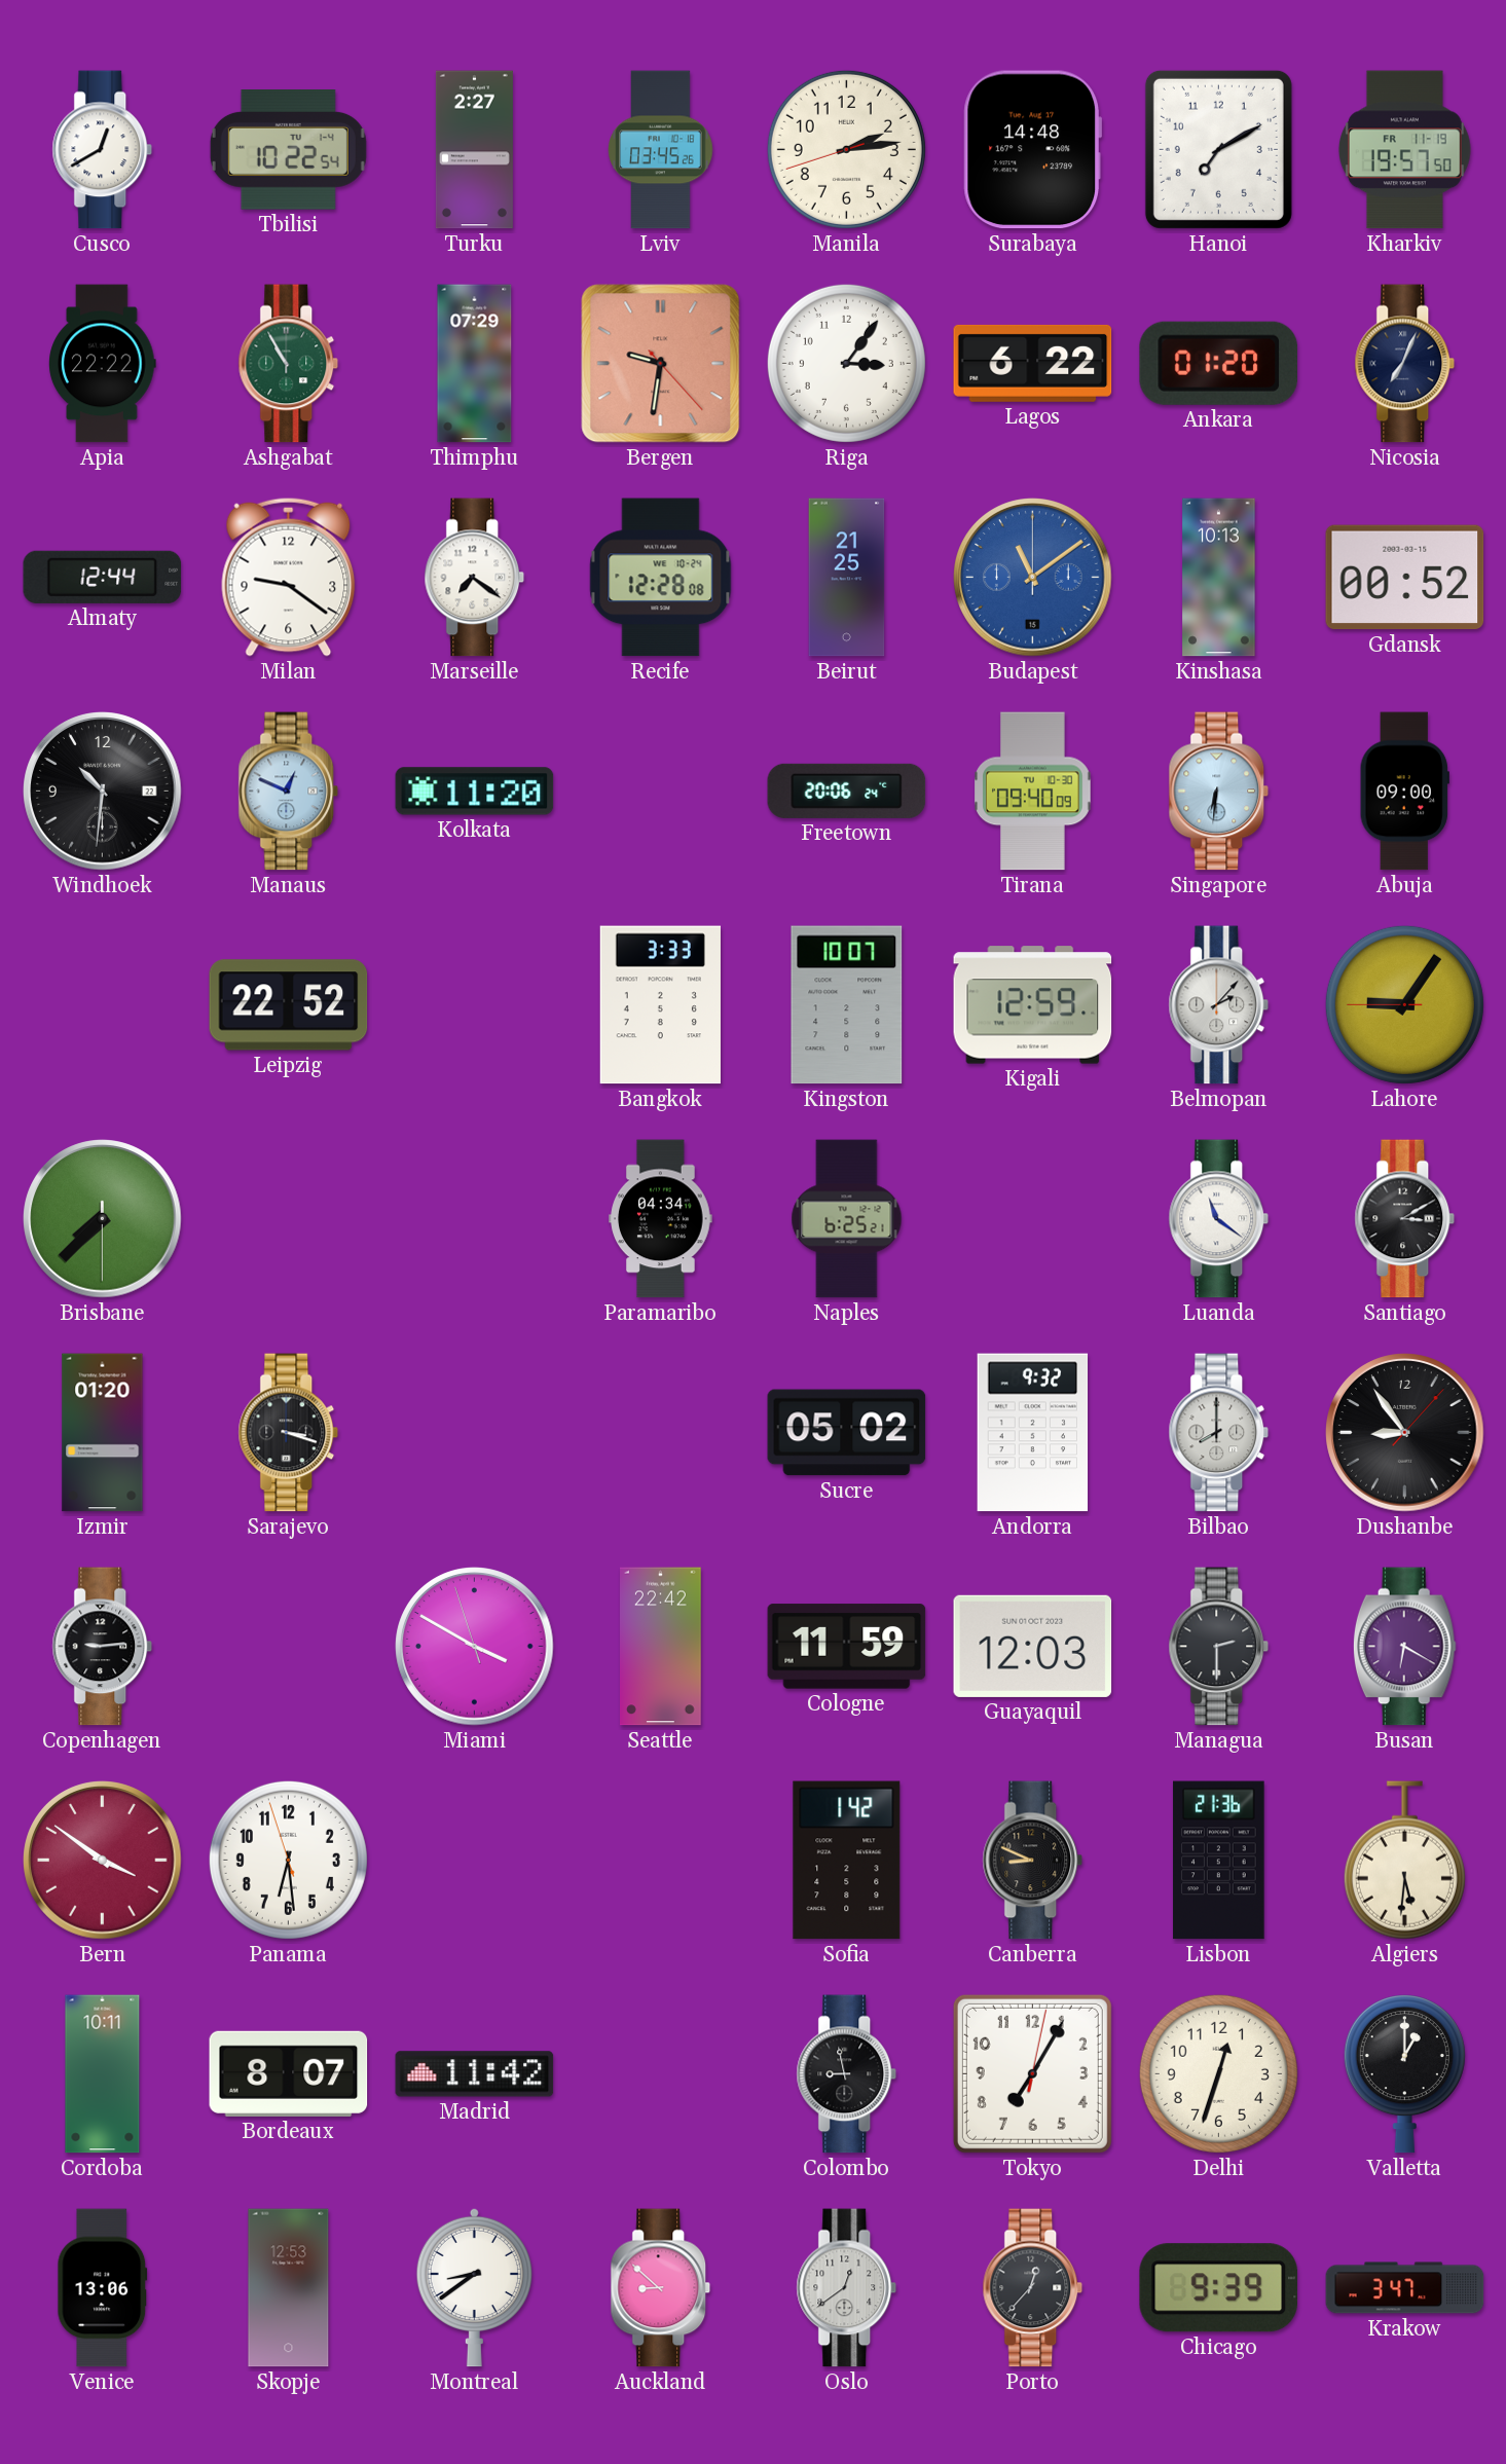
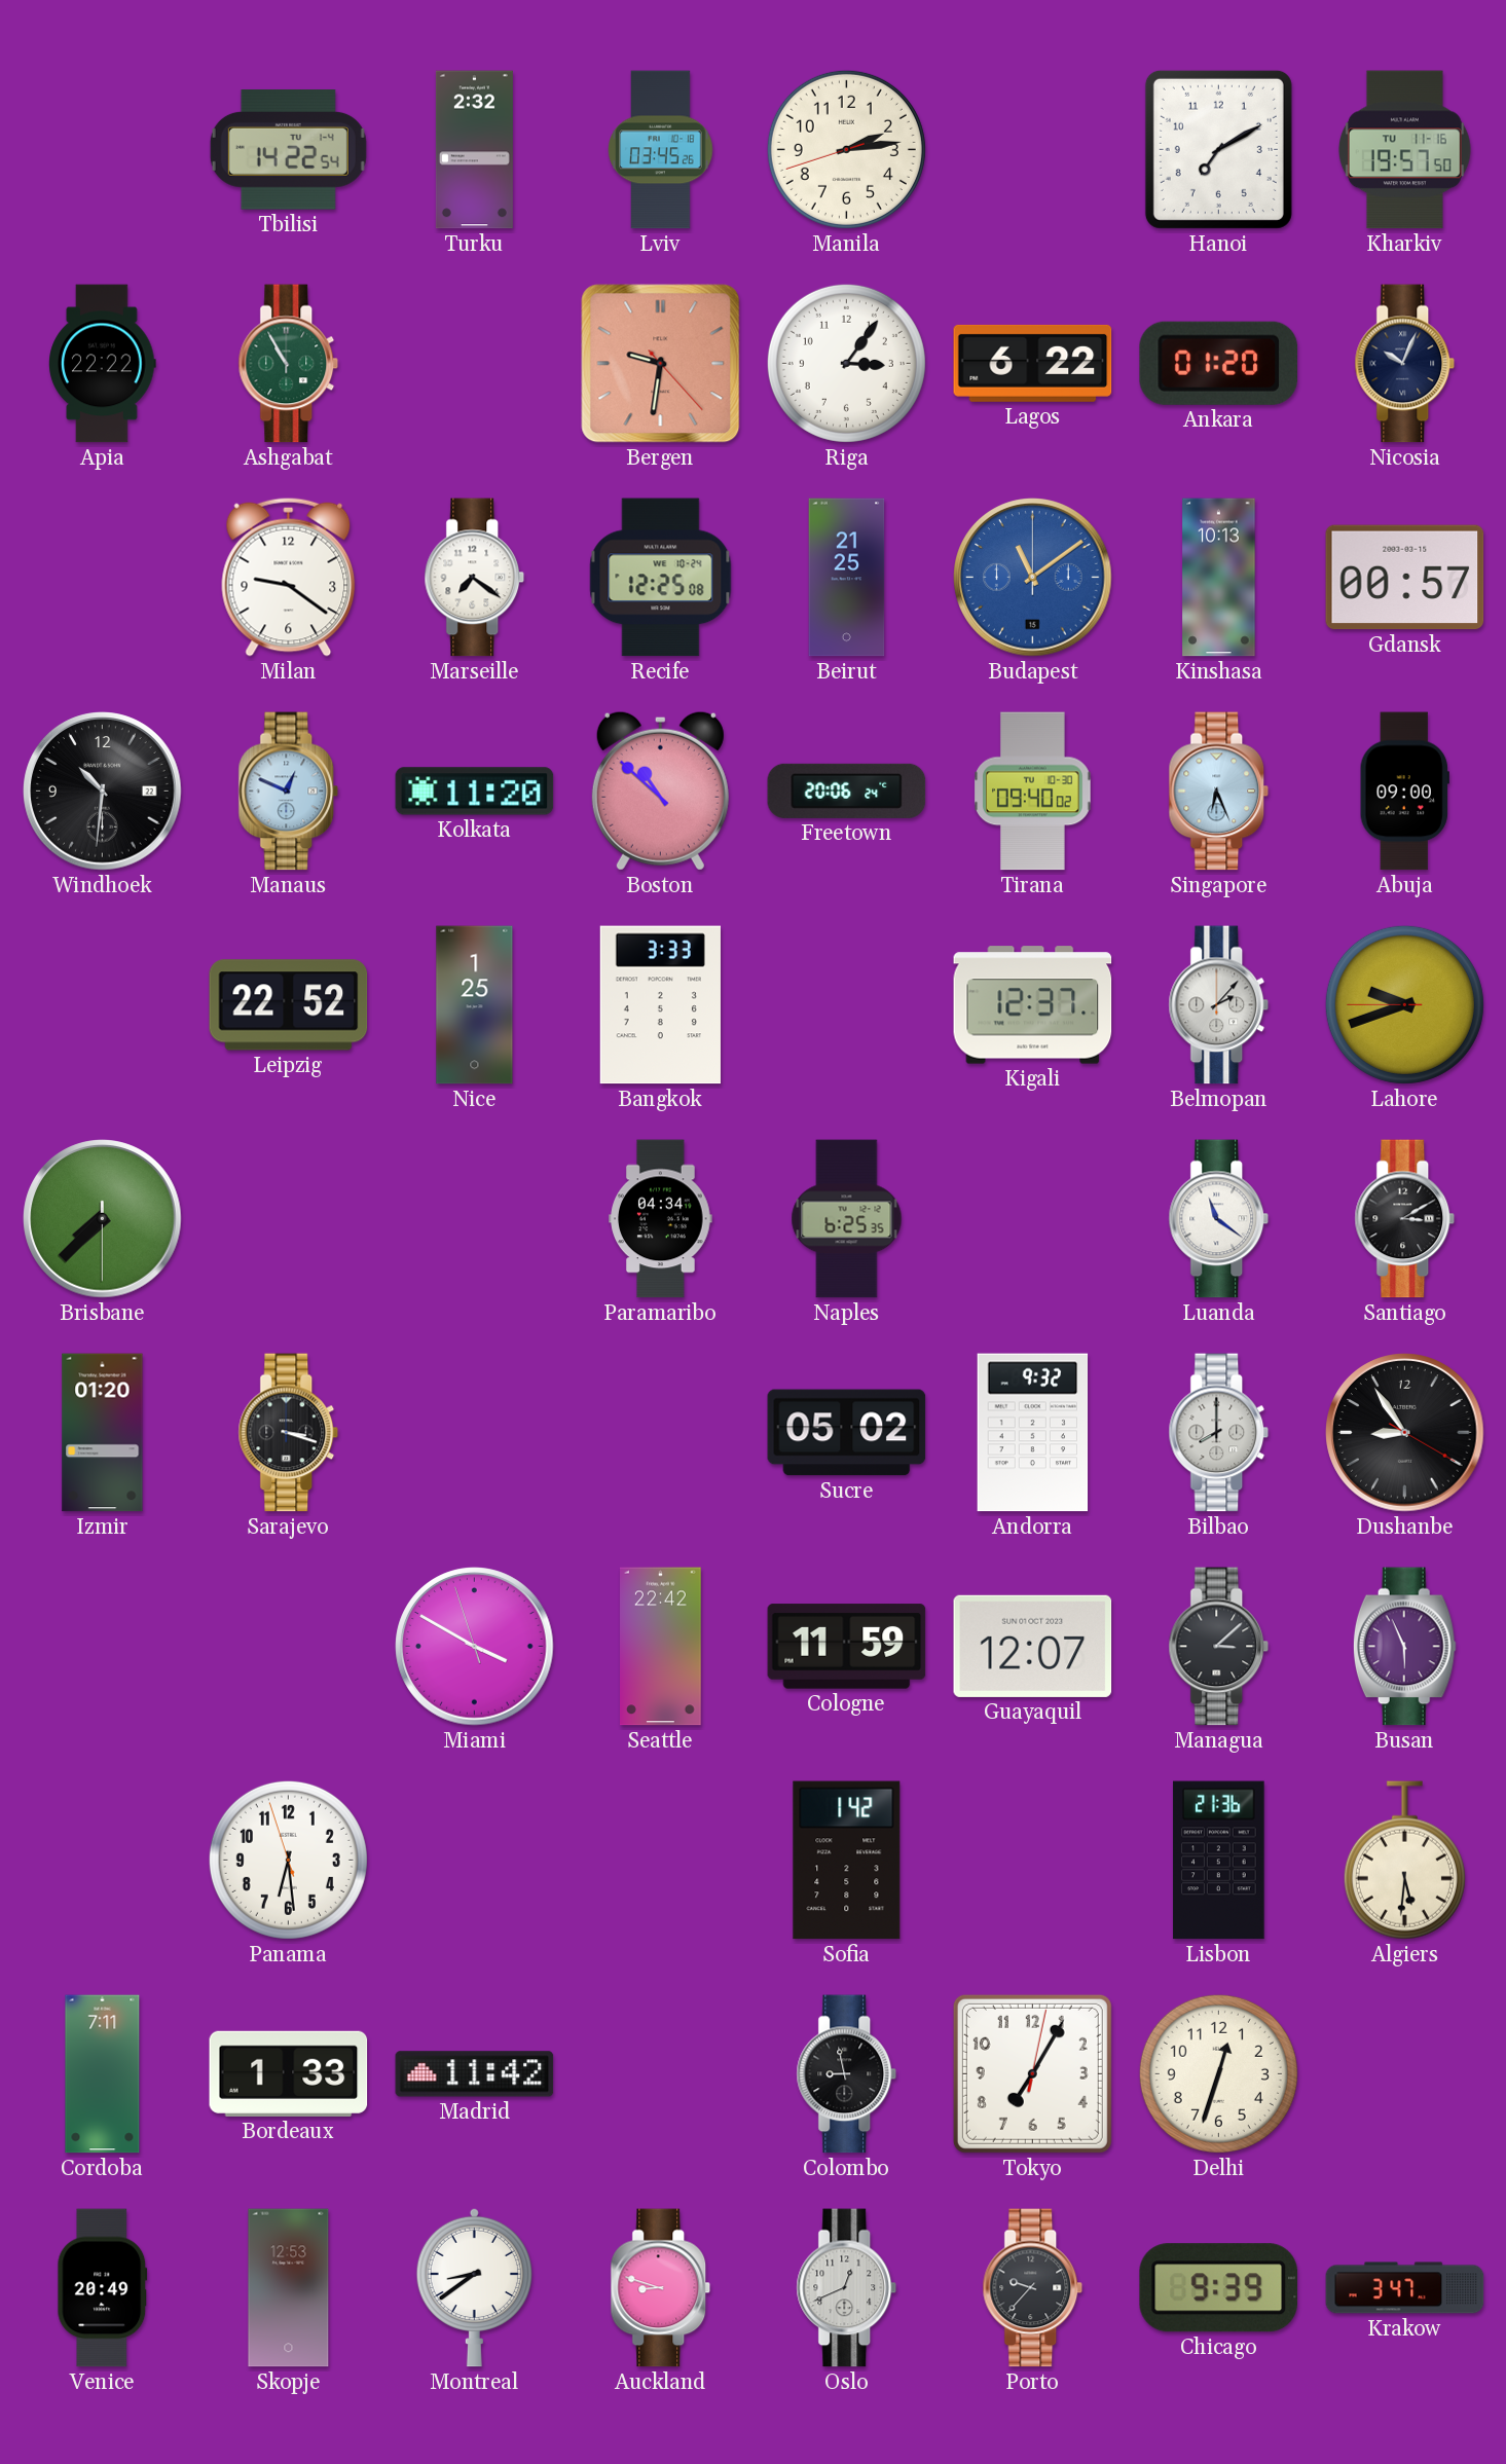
Cusco: 12:40 -> none
Tbilisi: 10:22 -> 14:22
Turku: 2:27 -> 2:32
Surabaya: 14:48 -> none
Kharkiv date: FR 11-19 -> TU 11-16
Thimphu: 07:29 -> none
Nicosia: 7:04 -> 10:04
Almaty: 12:44 -> none
Recife: 12:28 -> 12:25
Gdansk: 00:52 -> 00:57
Boston: none -> 10:52
Tirana: 09:40:09 -> 09:40:02
Singapore: 6:31 -> 6:26
Nice: none -> 1:25
Kingston: 10:07 -> none
Kigali: 12:59 -> 12:37
Lahore: 9:05 -> 9:41
Naples: 6:25:21 -> 6:25:35
Dushanbe: 8:54:07 -> 8:54:20
Copenhagen: 9:14 -> none
Guayaquil: 12:03 -> 12:07
Managua: 2:30 -> 3:08
Busan: 6:20 -> 5:56
Bern: 3:51 -> none
Canberra: 8:49 -> none
Cordoba: 10:11 -> 7:11
Bordeaux: 8:07 -> 1:33
Valletta: 1:00 -> none
Venice: 13:06 -> 20:49
Auckland: 8:52 -> 8:48
Oslo: 12:39 -> 12:41
Porto: 12:37 -> 9:37
